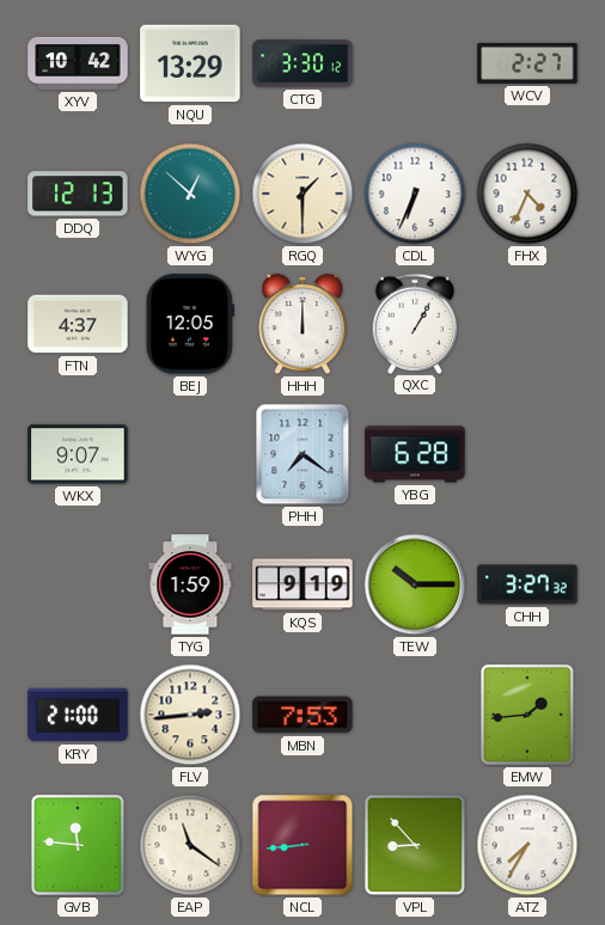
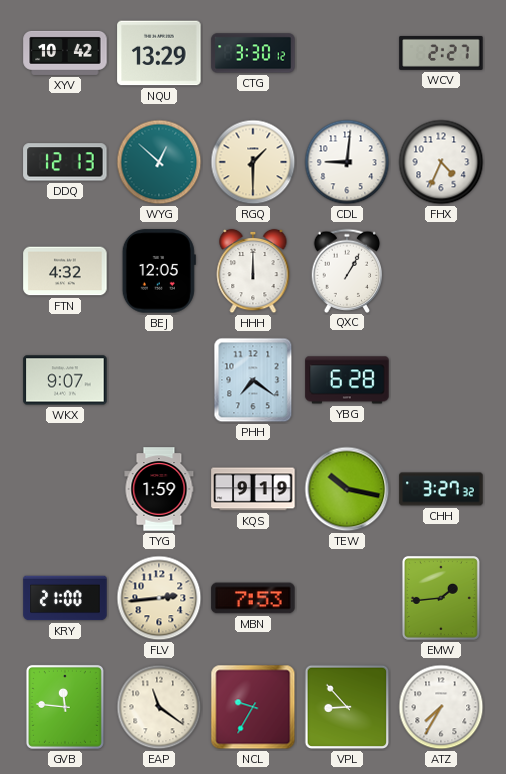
CDL: 6:34 -> 9:01
FTN: 4:37 -> 4:32
TEW: 10:15 -> 10:17
NCL: 8:44 -> 9:35
